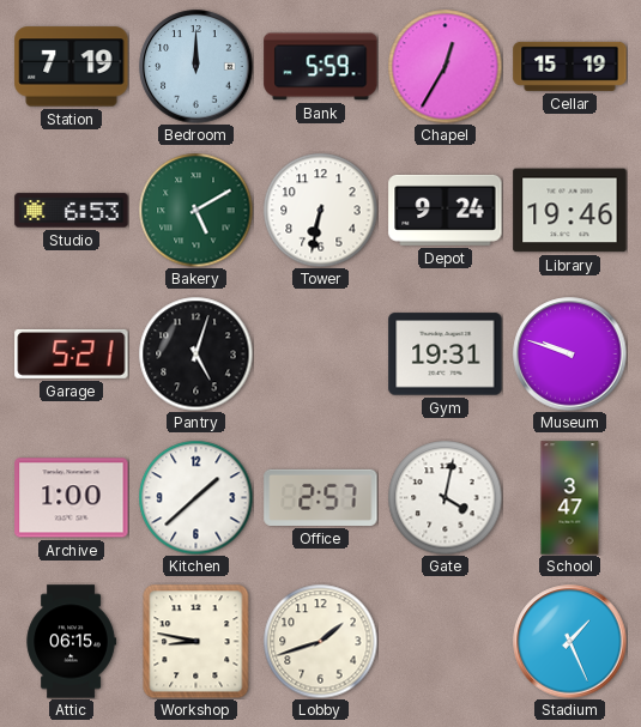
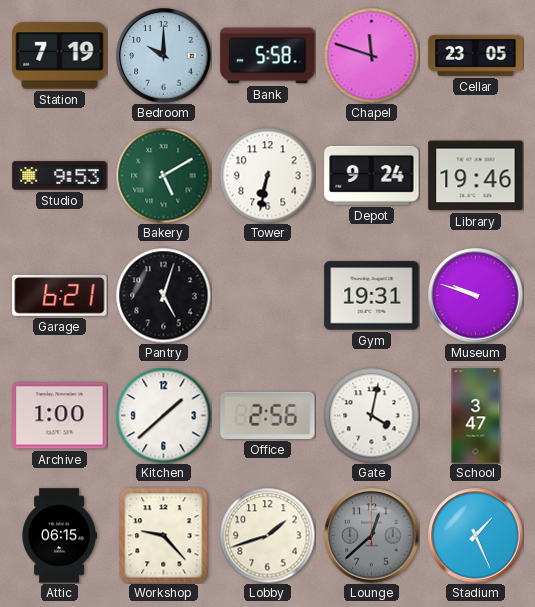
Bedroom: 12:00 -> 10:00
Bank: 5:59 -> 5:58
Chapel: 12:35 -> 11:48
Cellar: 15:19 -> 23:05
Studio: 6:53 -> 9:53
Garage: 5:21 -> 6:21
Office: 2:57 -> 2:56
Workshop: 8:47 -> 9:23
Lounge: none -> 12:38
